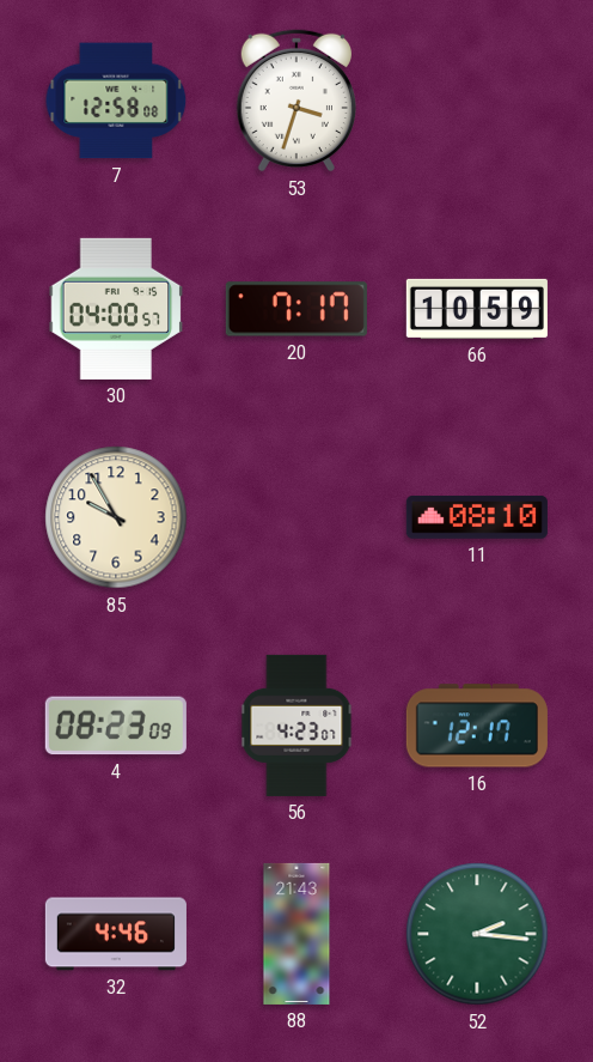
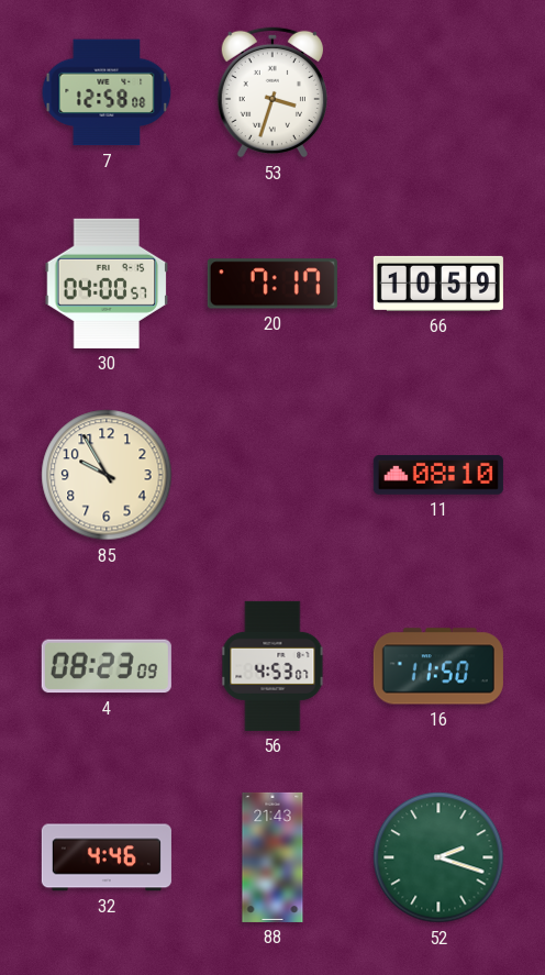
56: 4:23 -> 4:53
16: 12:17 -> 11:50
52: 2:16 -> 2:18
